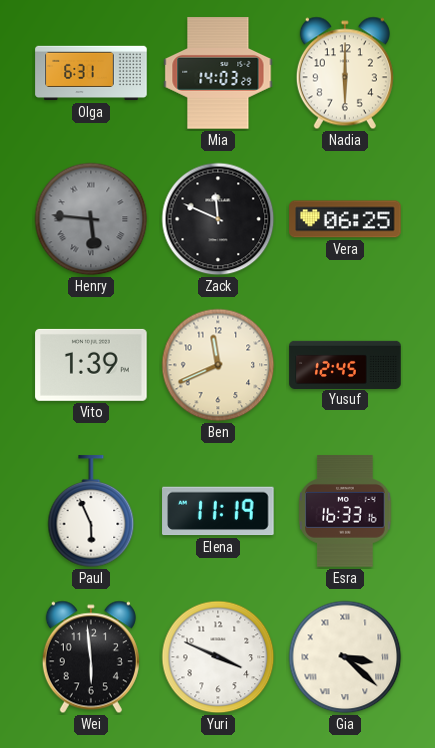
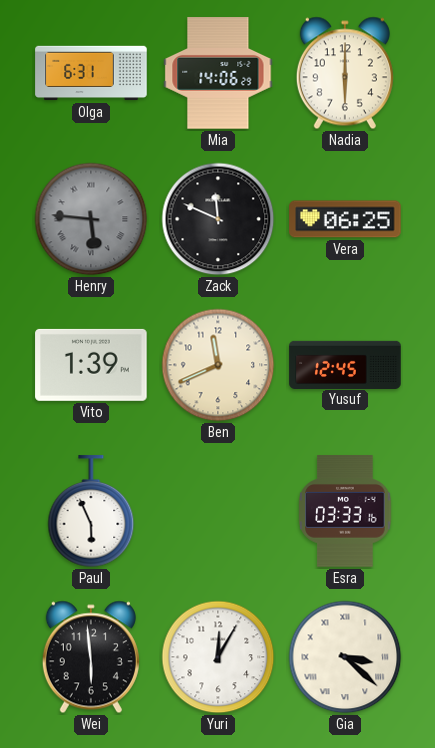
Mia: 14:03 -> 14:06
Elena: 11:19 -> none
Esra: 16:33 -> 03:33
Yuri: 3:49 -> 12:05
